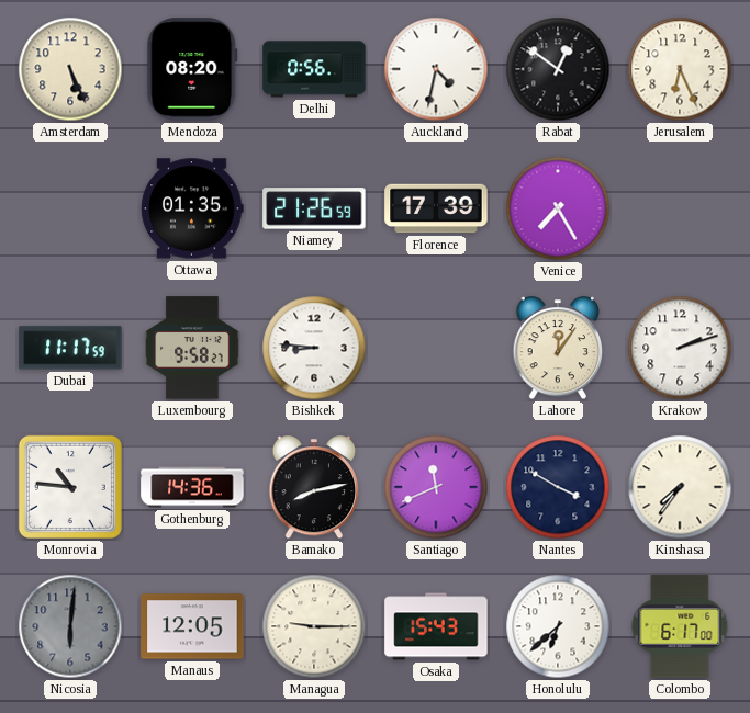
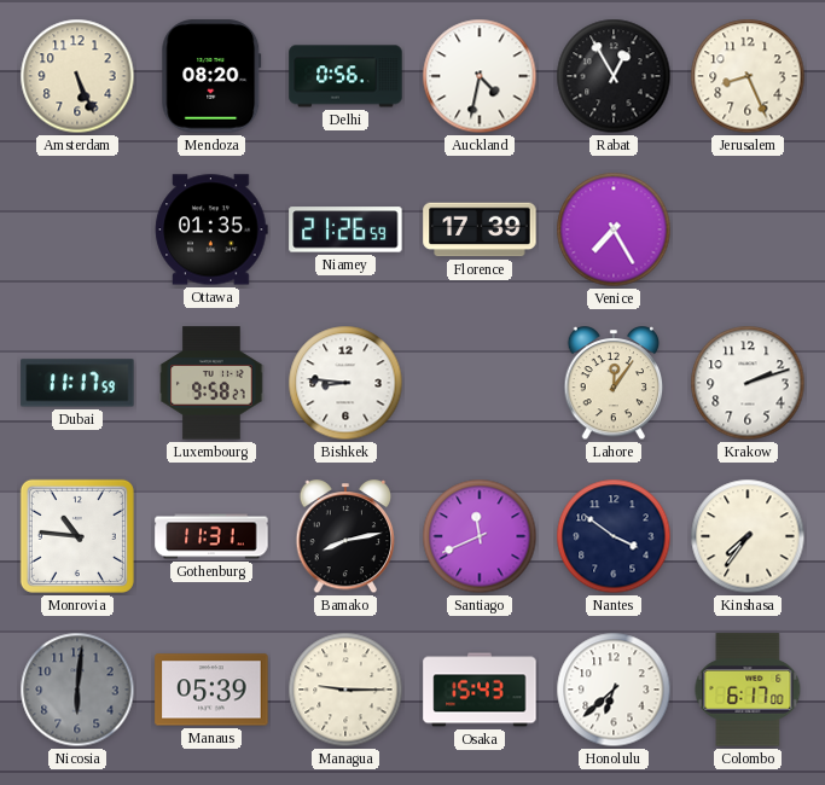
Rabat: 12:51 -> 12:55
Jerusalem: 6:26 -> 8:26
Gothenburg: 14:36 -> 11:31
Nantes: 3:50 -> 3:51
Manaus: 12:05 -> 05:39
